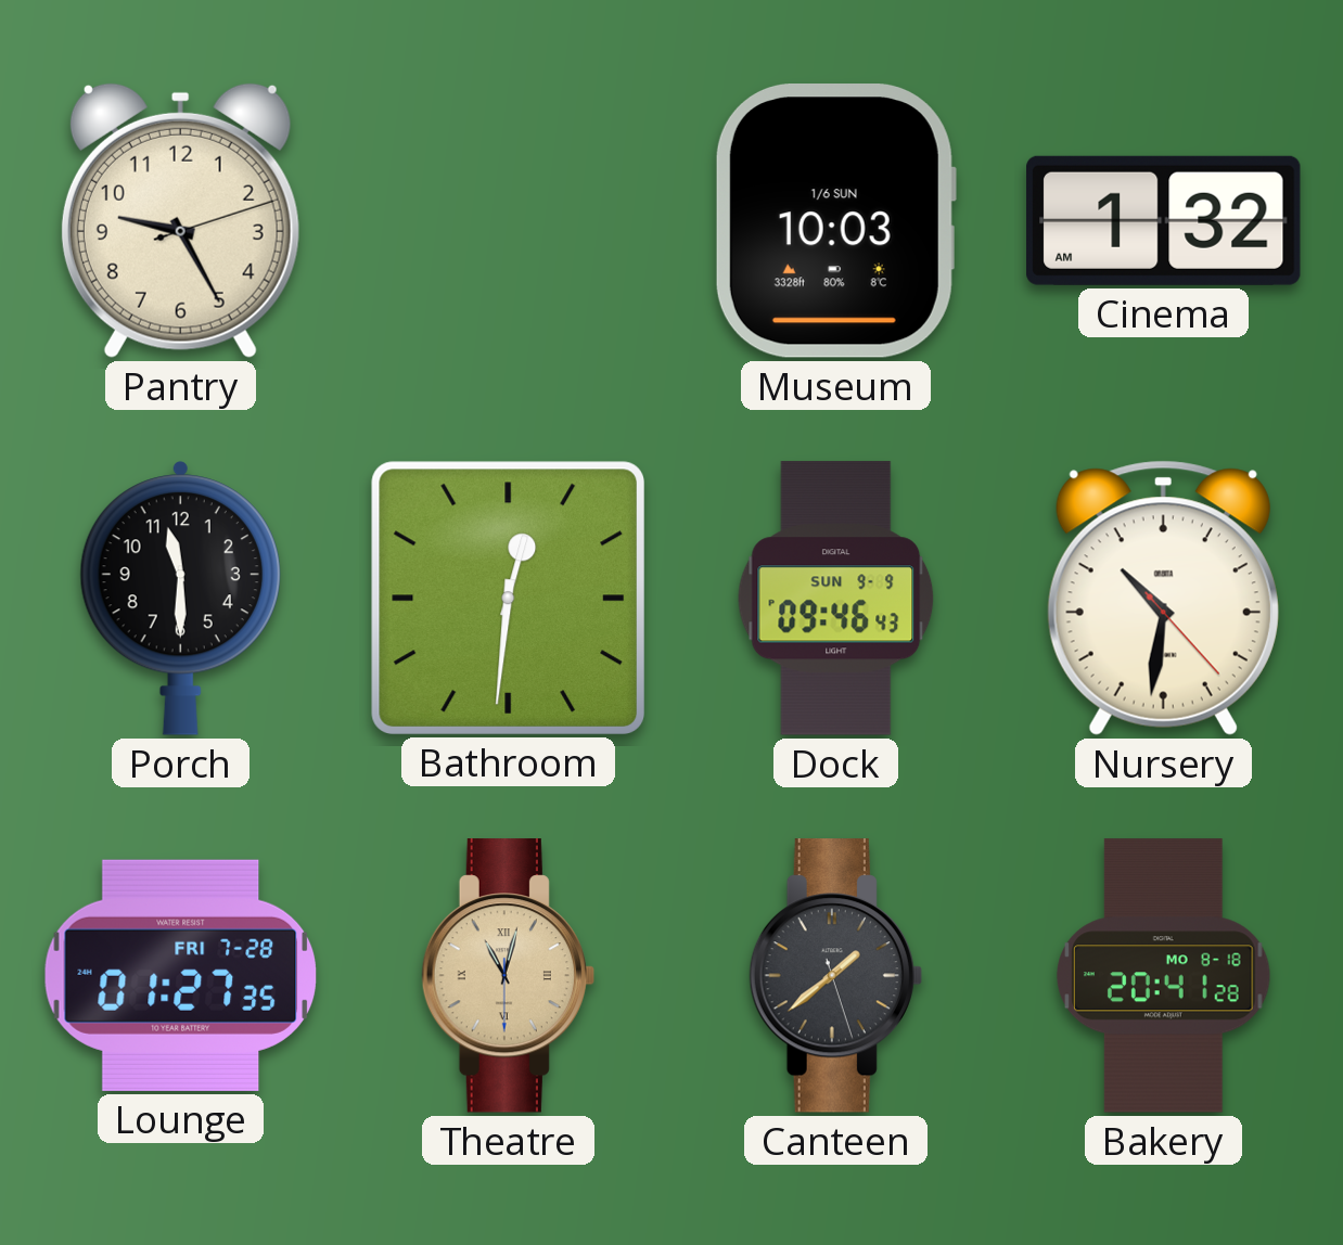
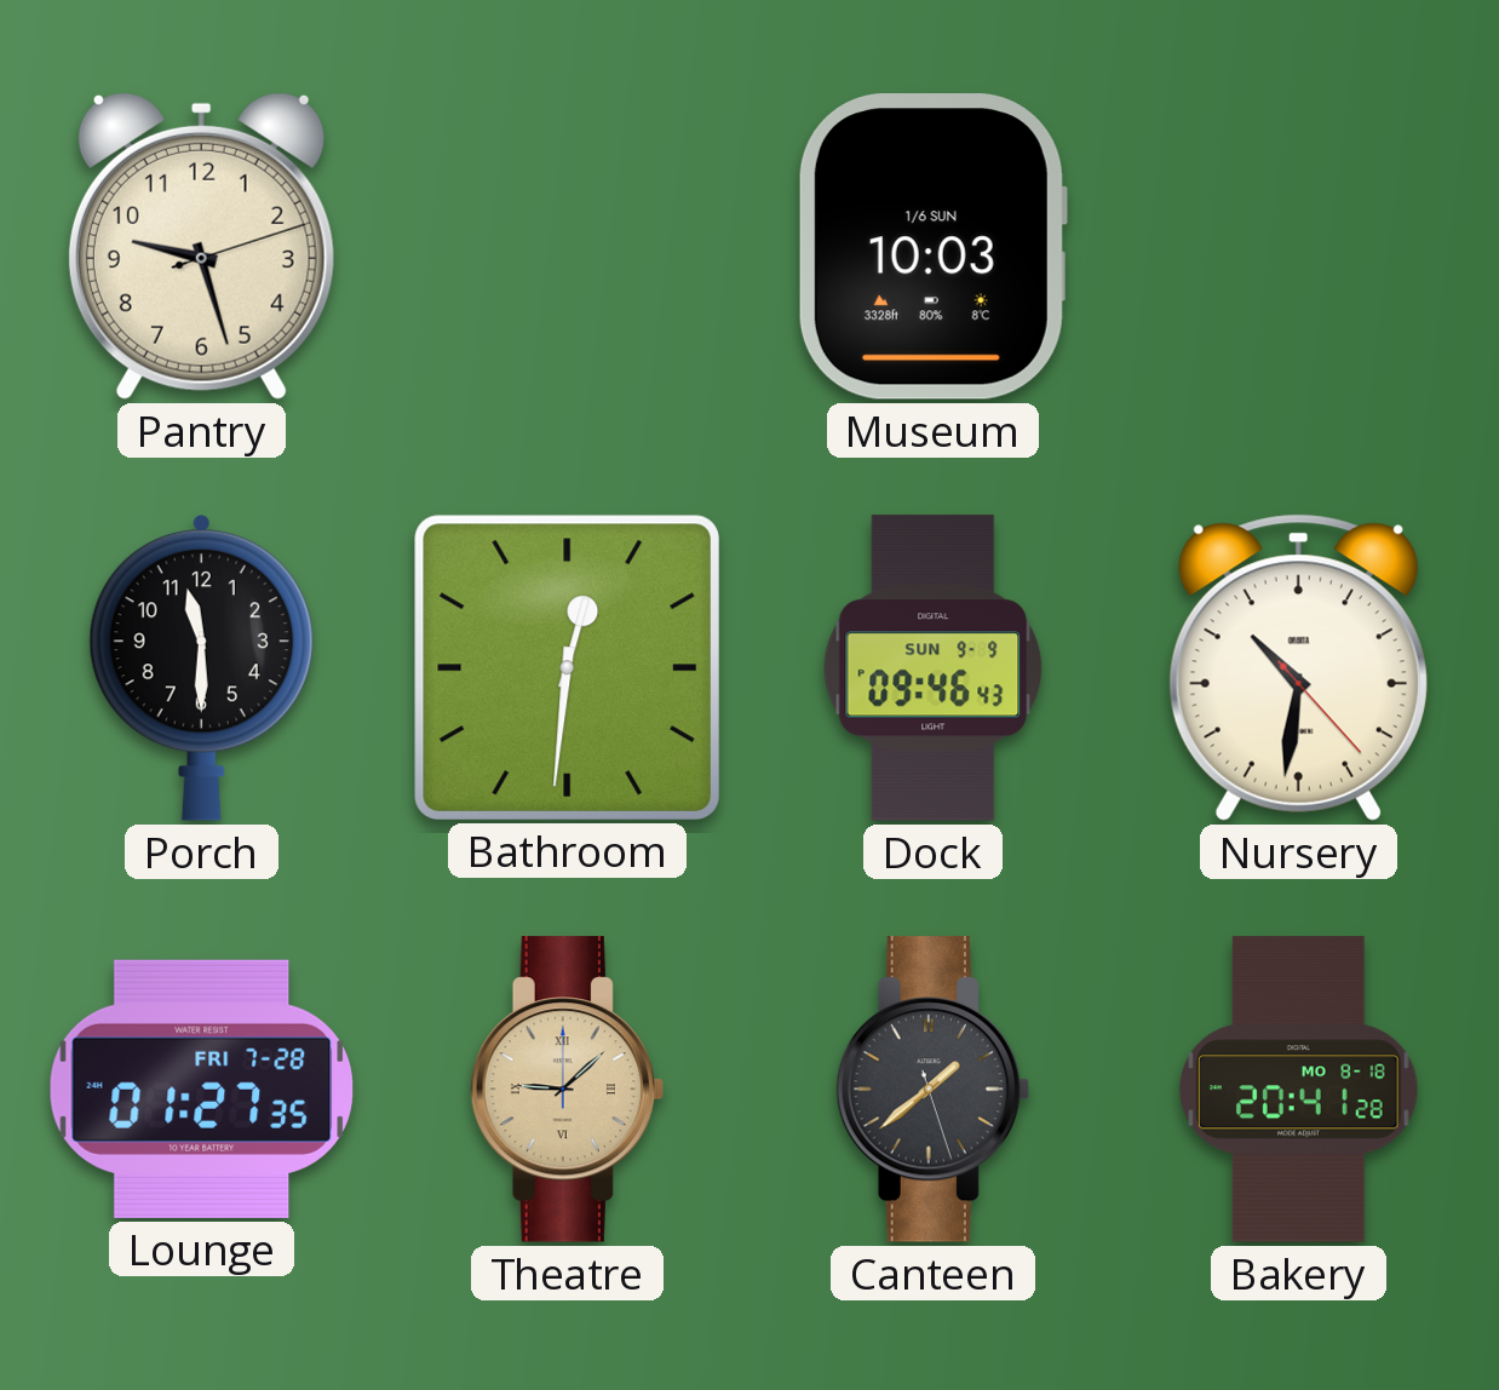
Pantry: 9:25 -> 9:27
Cinema: 1:32 -> none
Theatre: 11:02 -> 9:08
